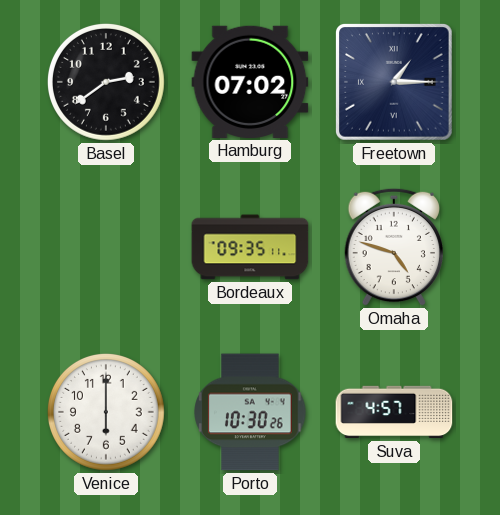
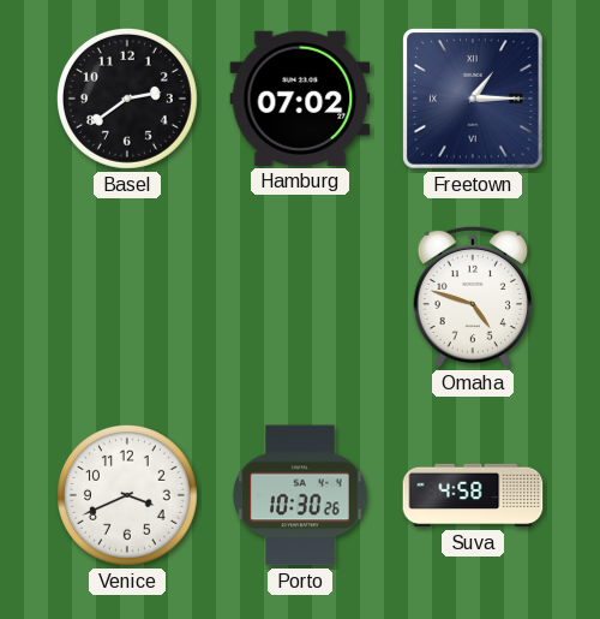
Bordeaux: 09:35 -> none
Venice: 6:00 -> 3:41
Suva: 4:57 -> 4:58
